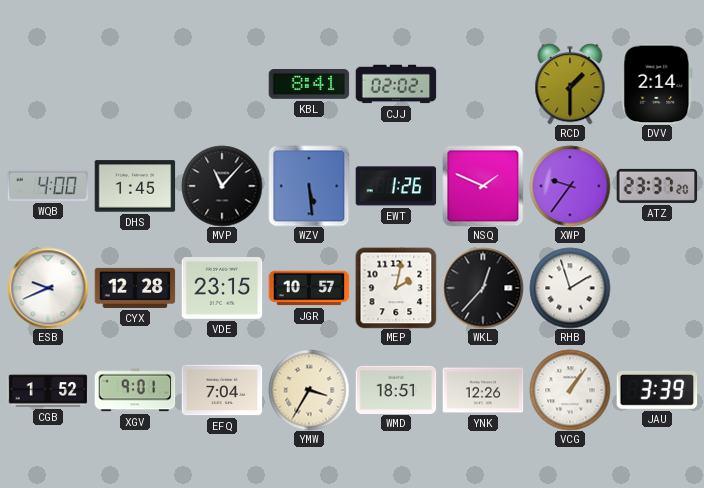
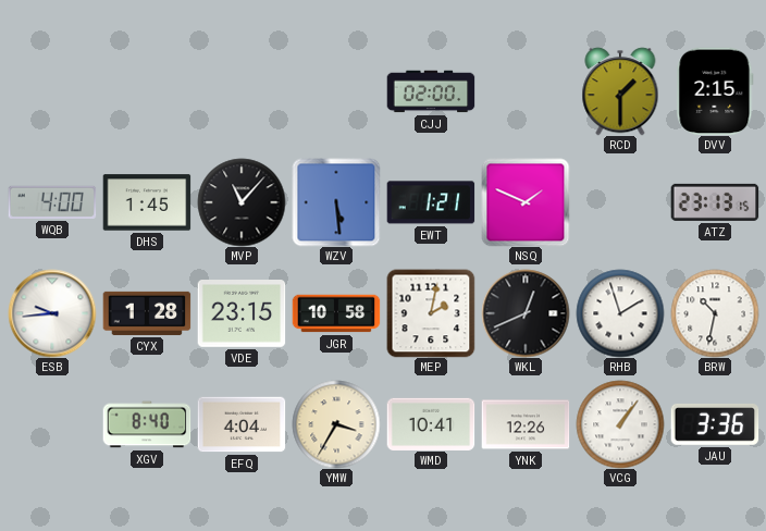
KBL: 8:41 -> none
CJJ: 02:02 -> 02:00
DVV: 2:14 -> 2:15
EWT: 1:26 -> 1:21
XWP: 9:36 -> none
ATZ: 23:37 -> 23:13
ESB: 9:41 -> 9:44
CYX: 12:28 -> 1:28
JGR: 10:57 -> 10:58
WKL: 12:37 -> 12:41
BRW: none -> 10:32
CGB: 1:52 -> none
XGV: 9:01 -> 8:40
EFQ: 7:04 -> 4:04
WMD: 18:51 -> 10:41
JAU: 3:39 -> 3:36
